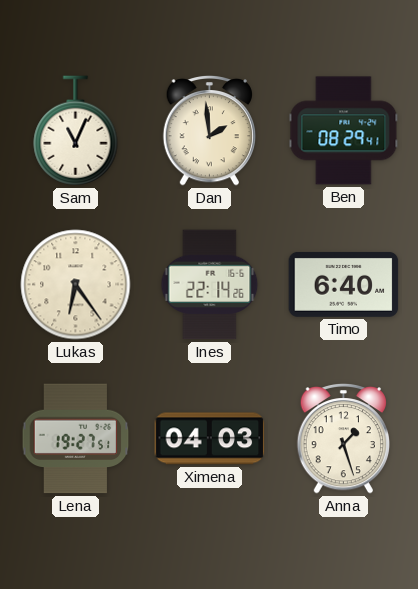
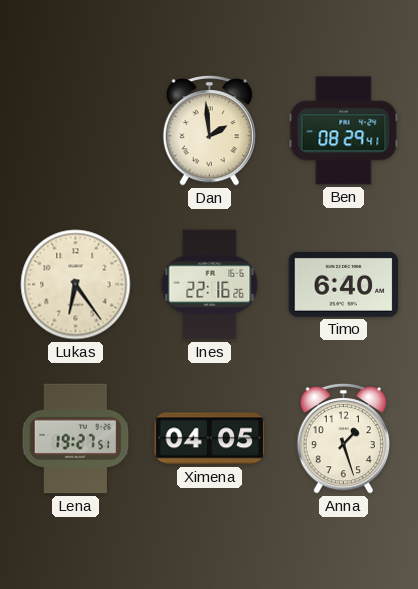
Sam: 11:04 -> none
Ines: 22:14 -> 22:16
Ximena: 04:03 -> 04:05
